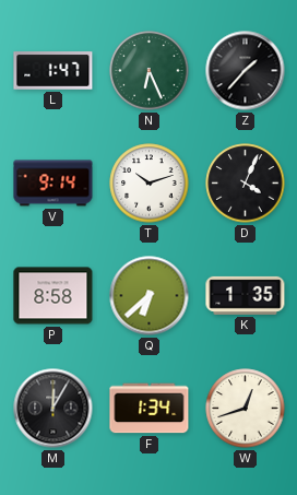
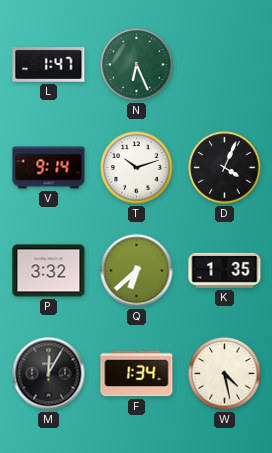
Z: 1:37 -> none
P: 8:58 -> 3:32
W: 12:42 -> 4:28
